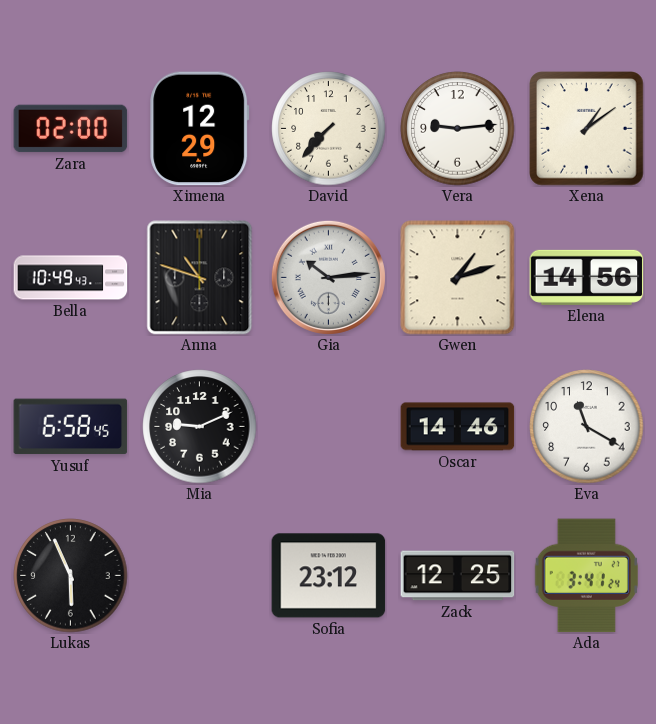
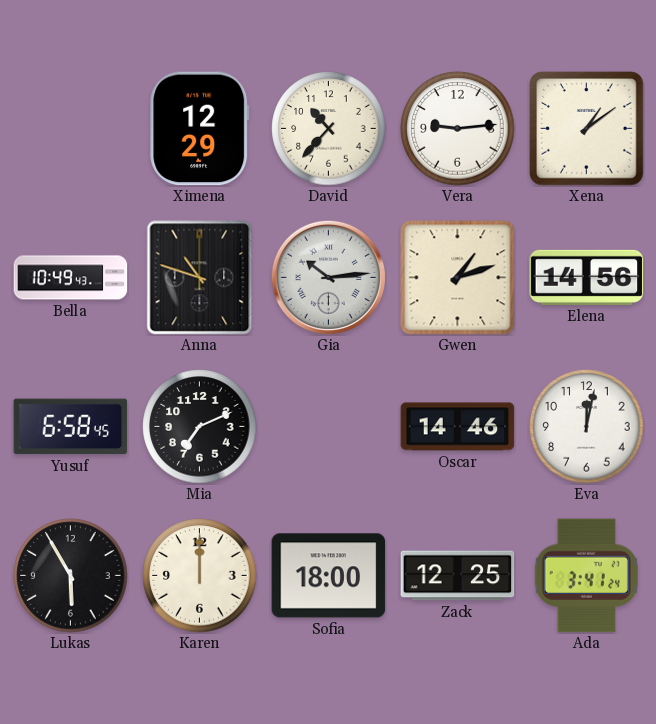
Zara: 02:00 -> none
David: 7:37 -> 10:37
Mia: 9:11 -> 7:11
Eva: 11:20 -> 12:02
Lukas: 5:56 -> 5:55
Karen: none -> 12:00
Sofia: 23:12 -> 18:00
